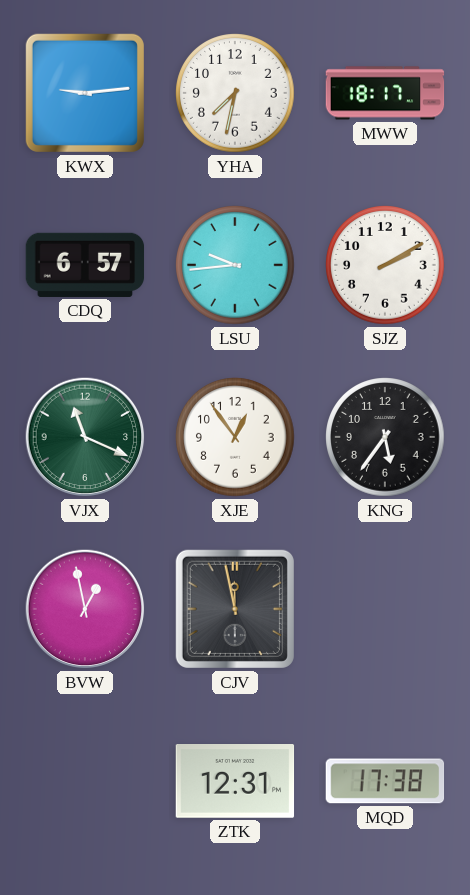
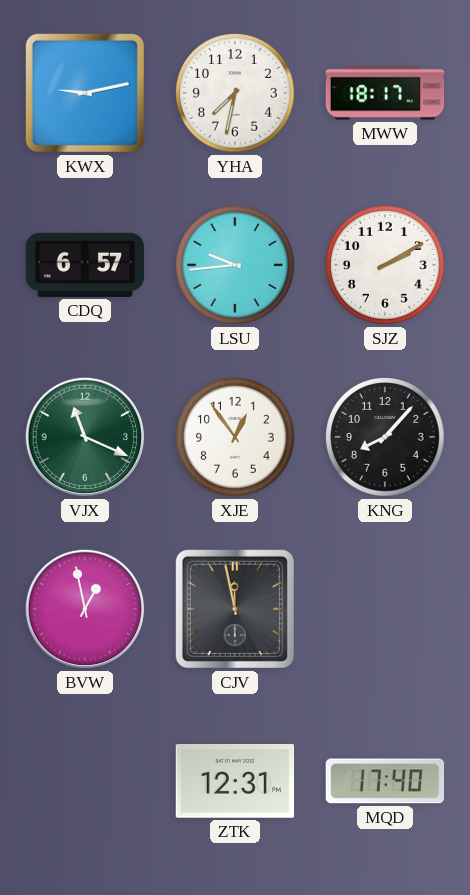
KWX: 9:14 -> 9:13
KNG: 5:36 -> 8:07
MQD: 17:38 -> 17:40
